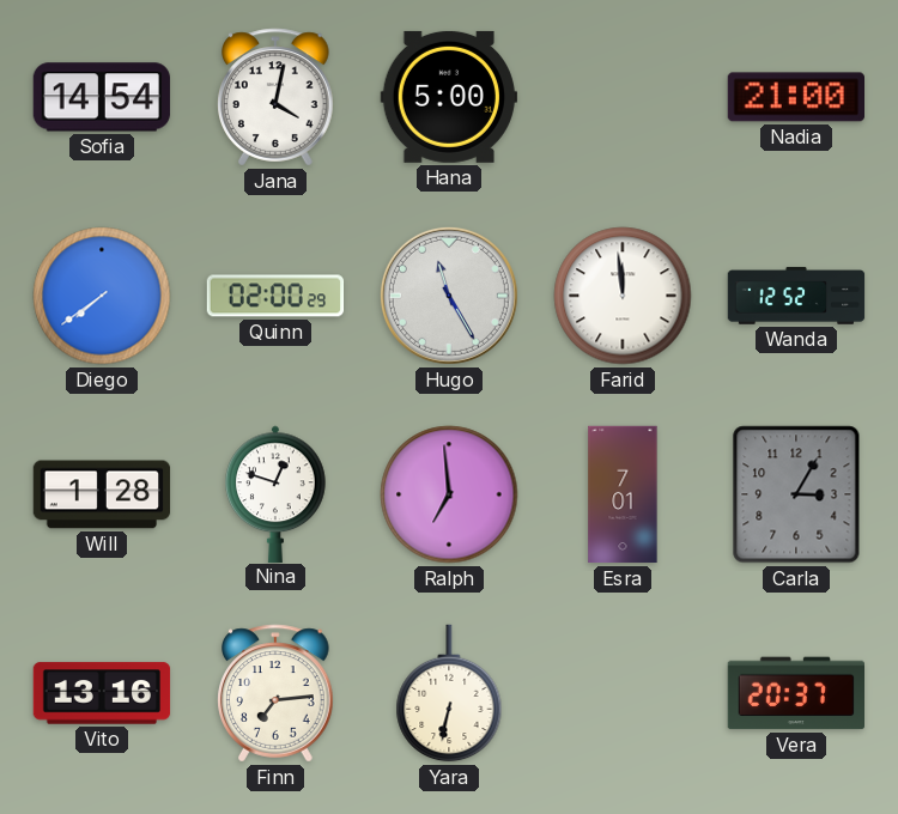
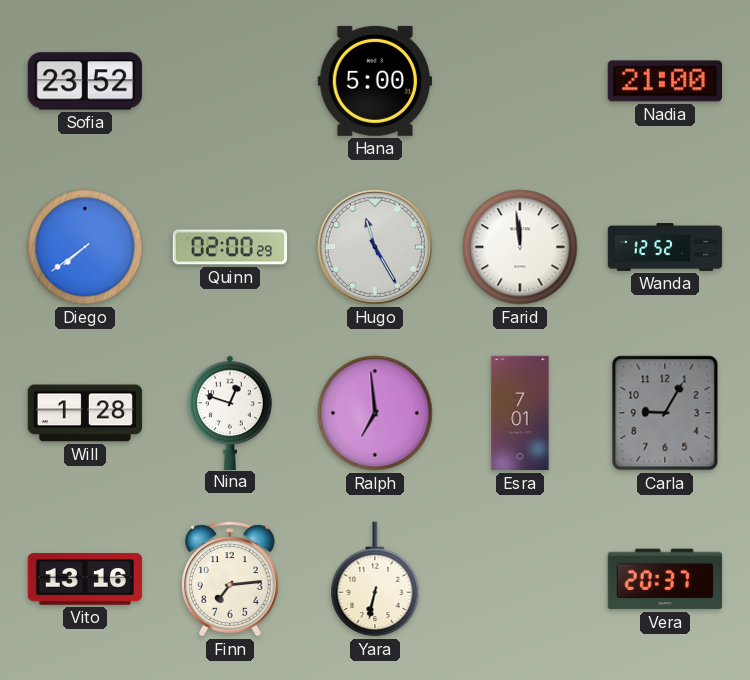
Sofia: 14:54 -> 23:52
Jana: 4:02 -> none
Carla: 3:05 -> 9:05
